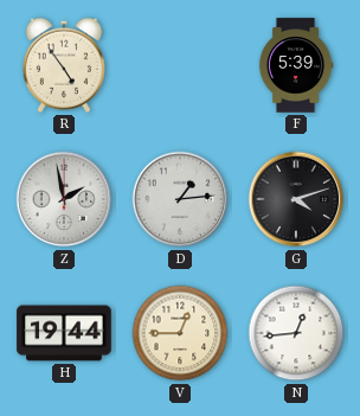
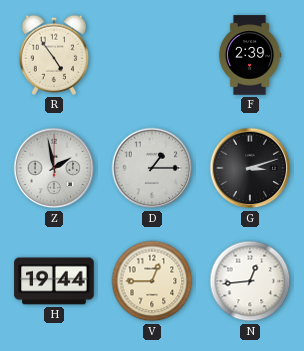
F: 5:39 -> 2:39
D: 1:14 -> 1:15
G: 4:12 -> 3:12
